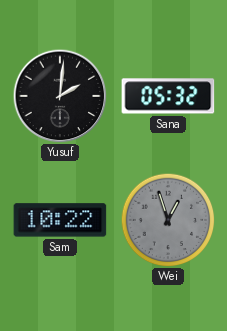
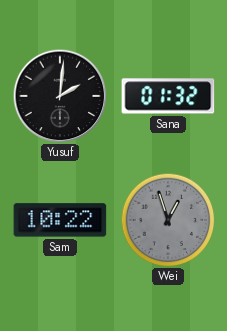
Sana: 05:32 -> 01:32
